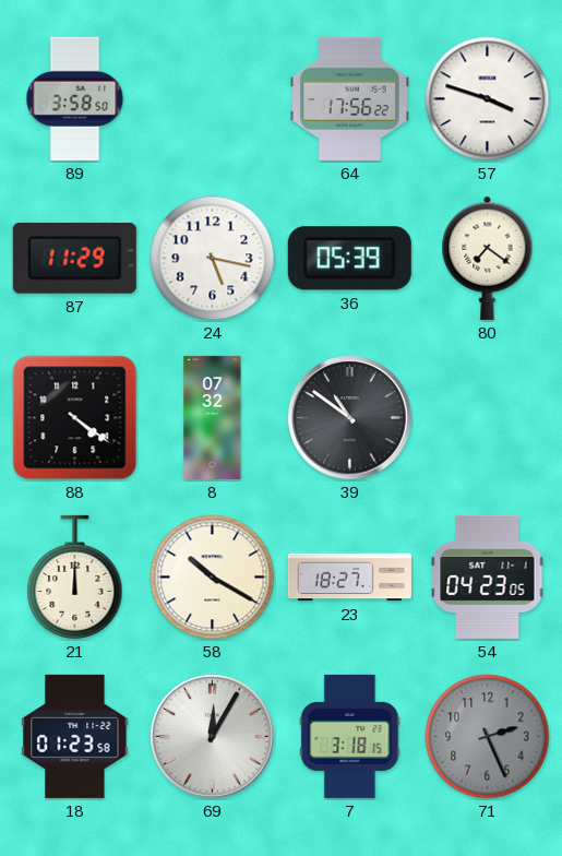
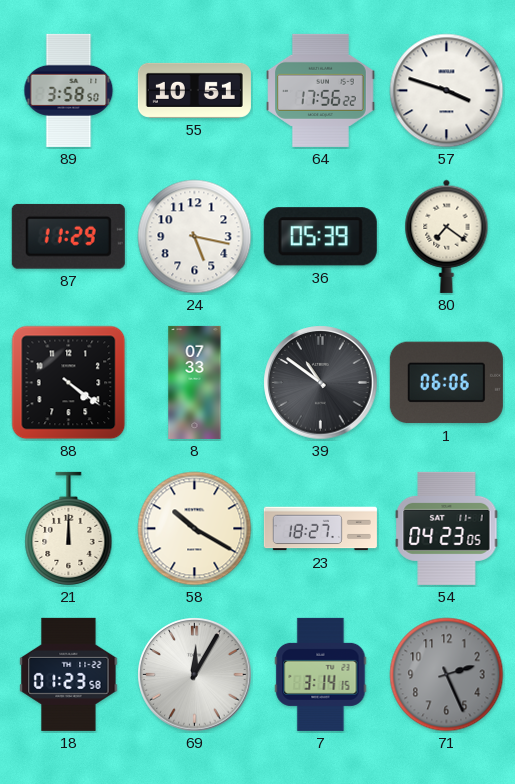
55: none -> 10:51
8: 07:32 -> 07:33
1: none -> 06:06
7: 3:18 -> 3:14
